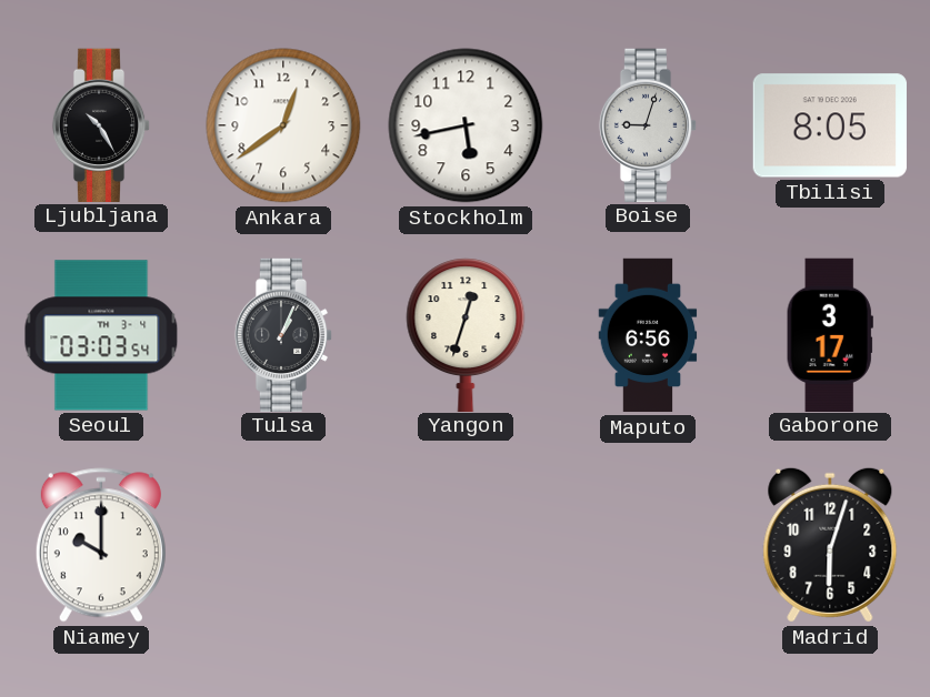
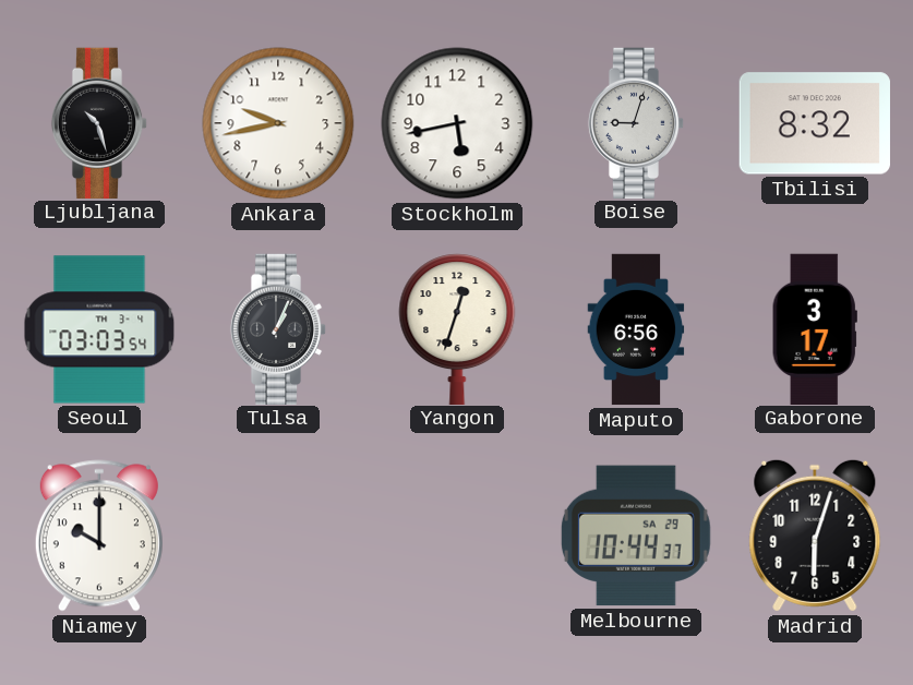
Ljubljana: 10:25 -> 10:27
Ankara: 12:39 -> 9:43
Tbilisi: 8:05 -> 8:32
Melbourne: none -> 10:44
